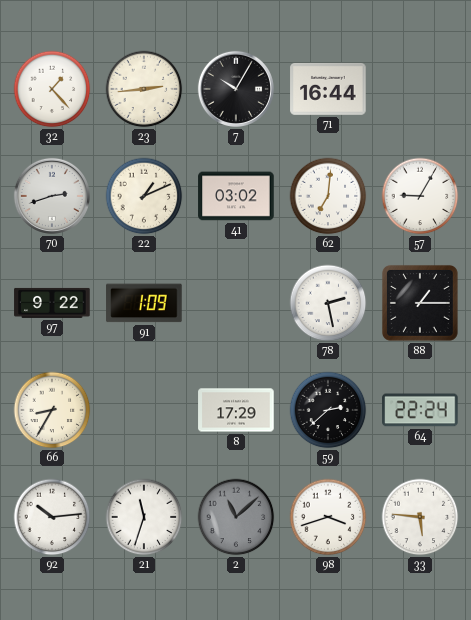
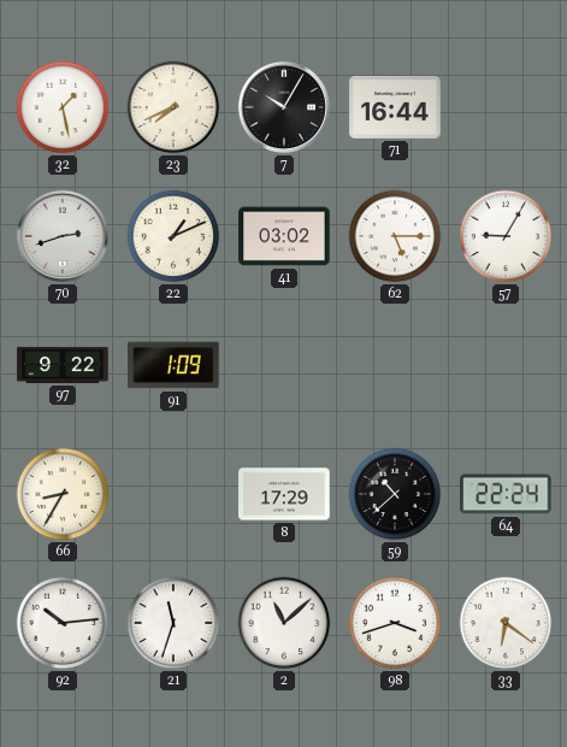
32: 1:23 -> 1:28
23: 2:44 -> 7:41
62: 7:01 -> 5:15
78: 2:28 -> none
88: 1:15 -> none
59: 2:38 -> 10:38
2 dial: grey -> white
33: 5:46 -> 6:21
